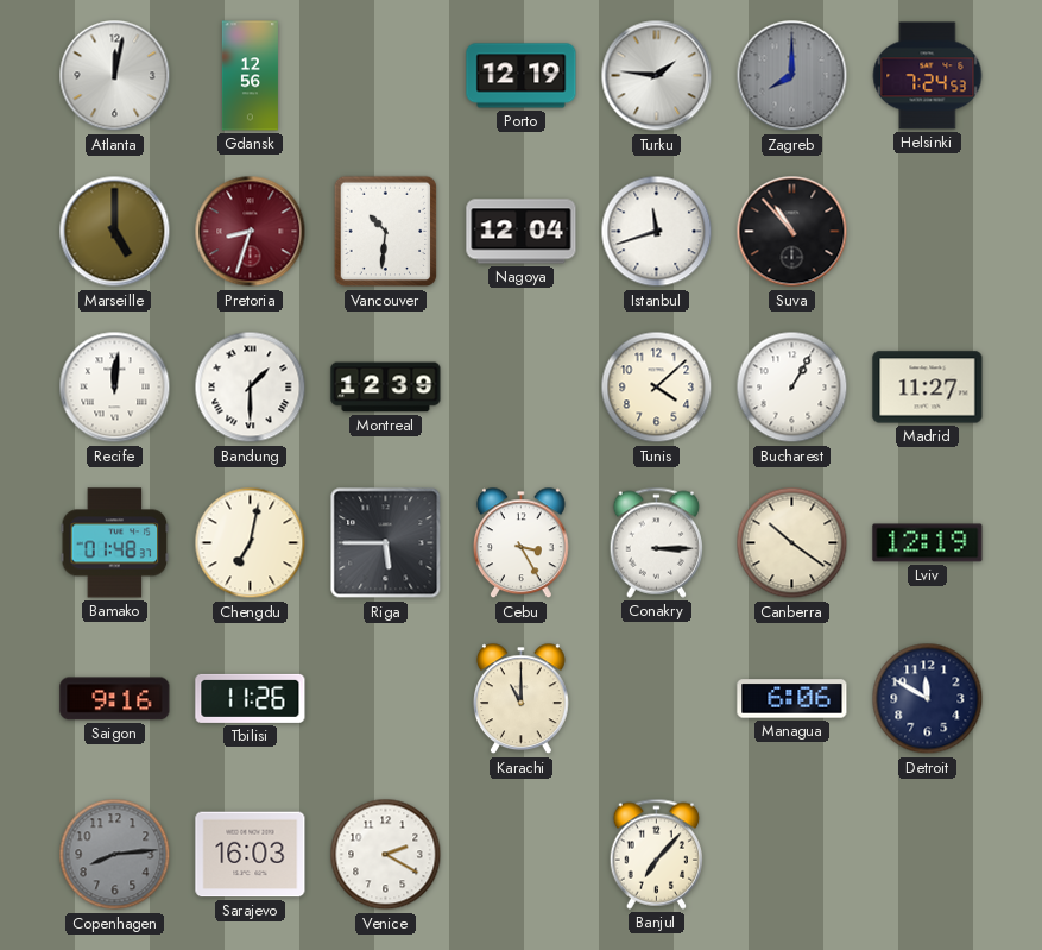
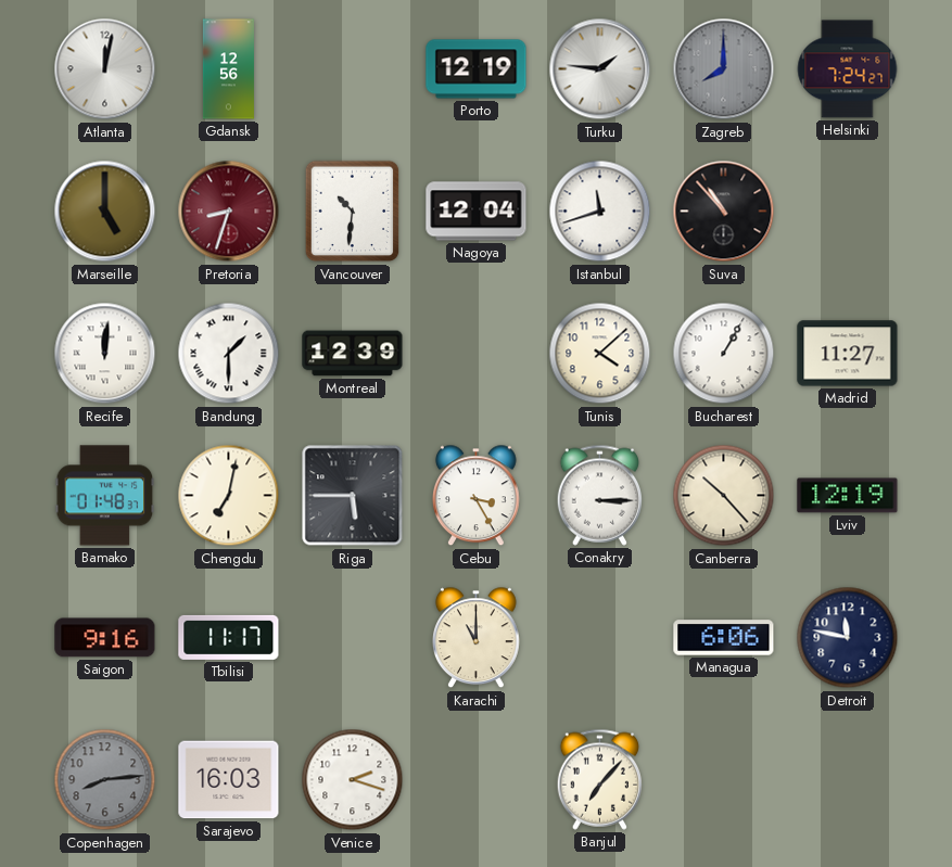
Helsinki: 7:24:53 -> 7:24:27
Canberra: 10:21 -> 10:23
Tbilisi: 11:26 -> 11:17
Detroit: 11:50 -> 11:47
Venice: 2:20 -> 2:18
